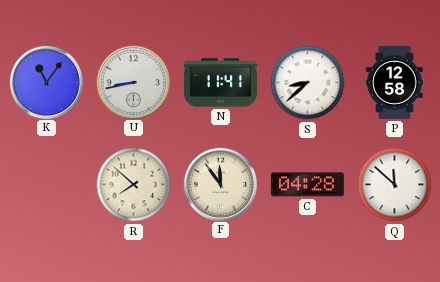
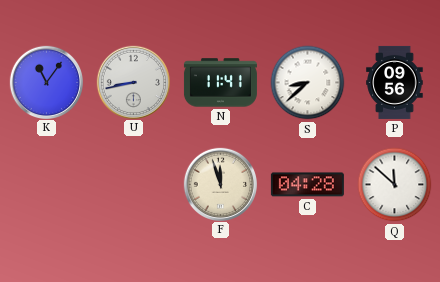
P: 12:58 -> 09:56
R: 7:52 -> none
F: 11:54 -> 11:57
